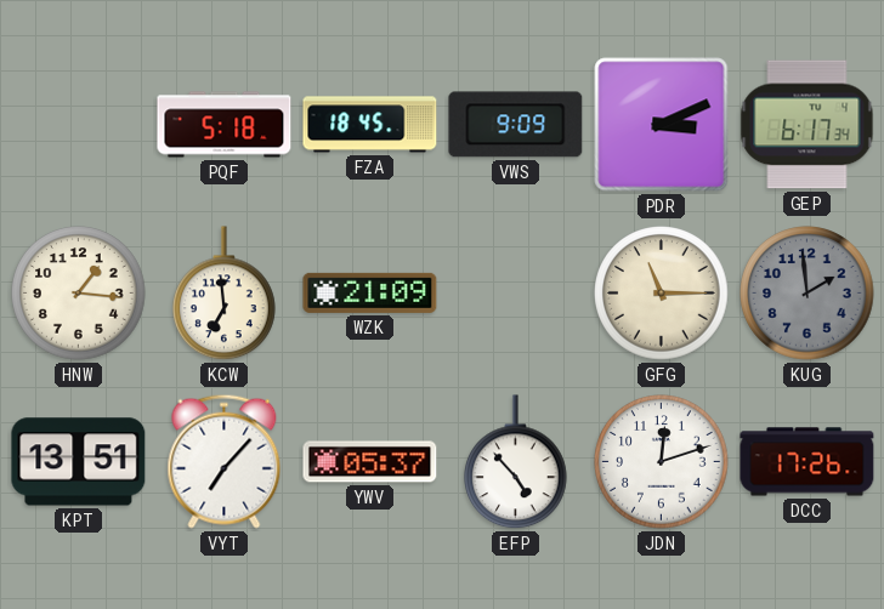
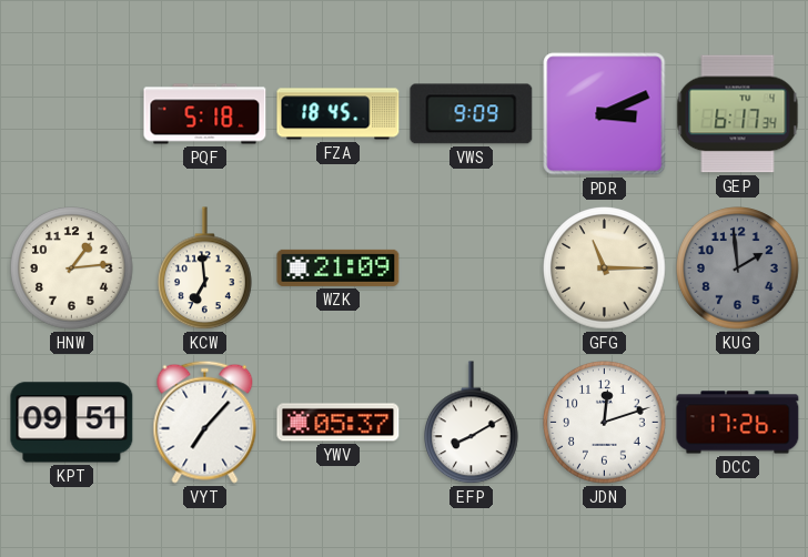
HNW: 1:16 -> 1:14
KPT: 13:51 -> 09:51
EFP: 4:53 -> 8:10
